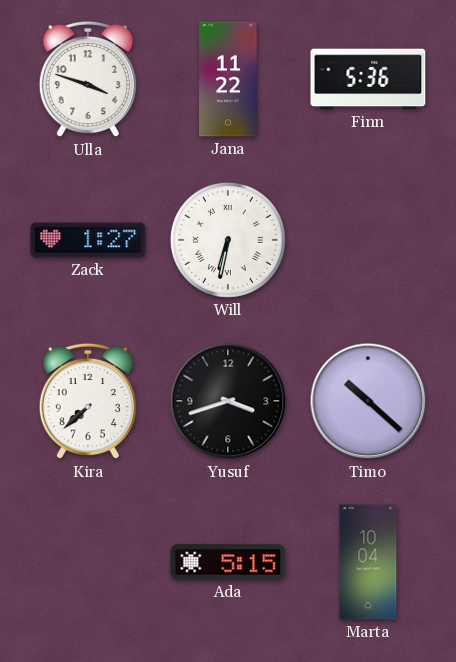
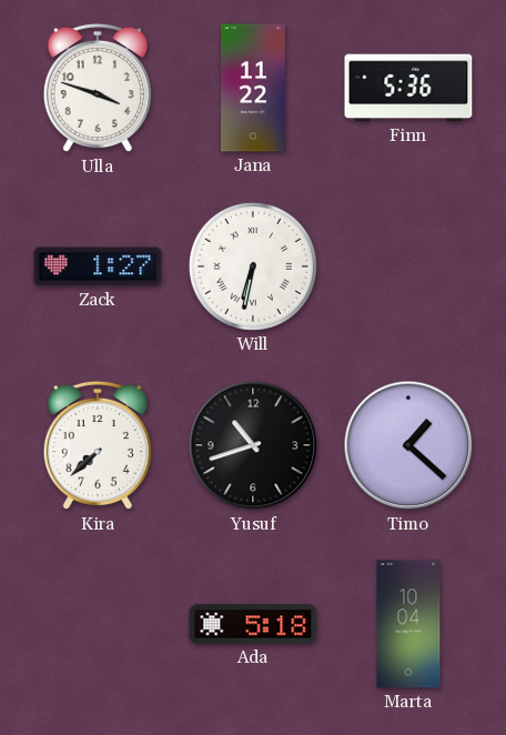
Yusuf: 3:42 -> 10:42
Timo: 10:22 -> 1:22
Ada: 5:15 -> 5:18
